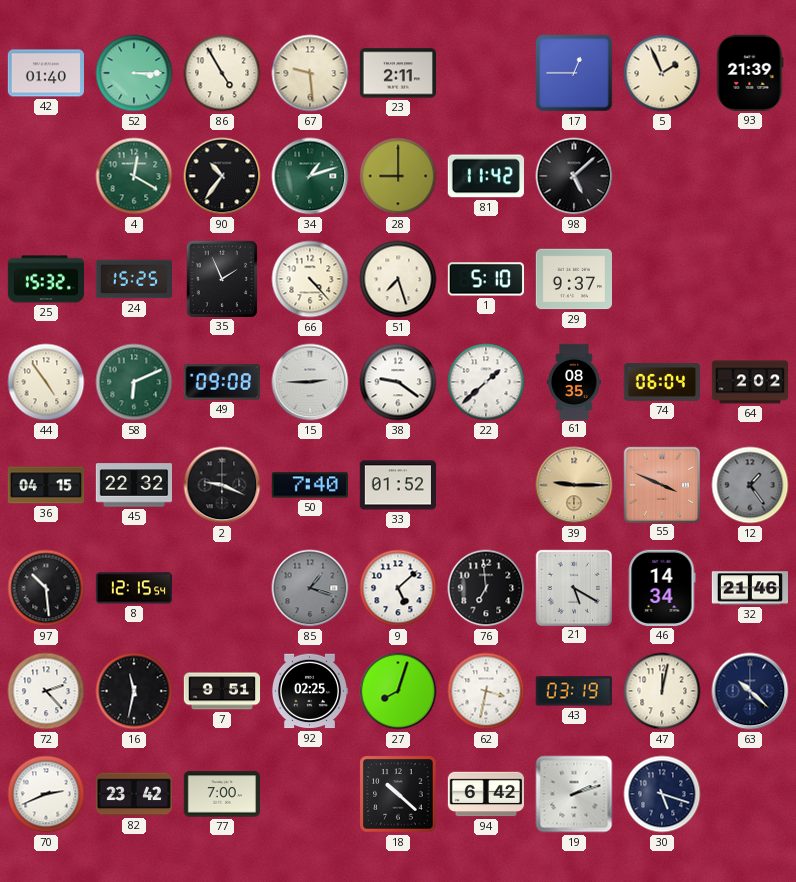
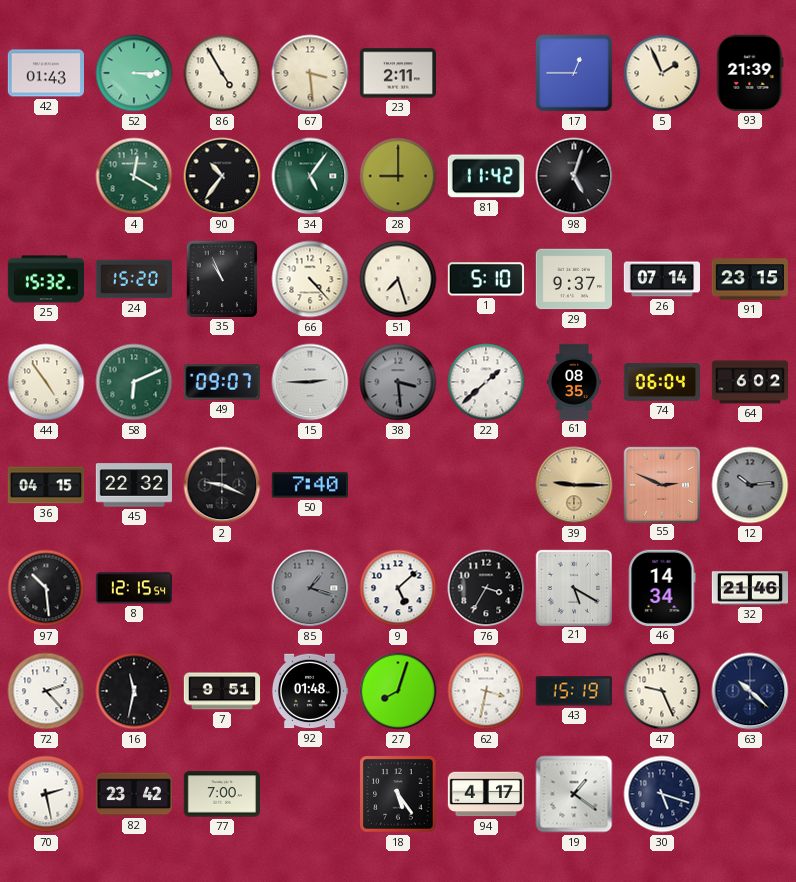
42: 01:40 -> 01:43
67: 9:29 -> 3:29
34: 1:12 -> 5:06
98: 5:08 -> 5:03
24: 15:25 -> 15:20
35: 1:56 -> 10:56
26: none -> 07:14
91: none -> 23:15
49: 09:08 -> 09:07
38: 9:21 -> 3:29
38 dial: white -> grey
64: 2:02 -> 6:02
33: 01:52 -> none
55: 3:49 -> 2:49
12: 1:24 -> 10:14
76: 6:59 -> 3:35
92: 02:25 -> 01:48
43: 03:19 -> 15:19
47: 12:02 -> 9:26
70: 2:41 -> 2:28
18: 10:22 -> 5:24
94: 6:42 -> 4:17
19: 2:12 -> 1:21
